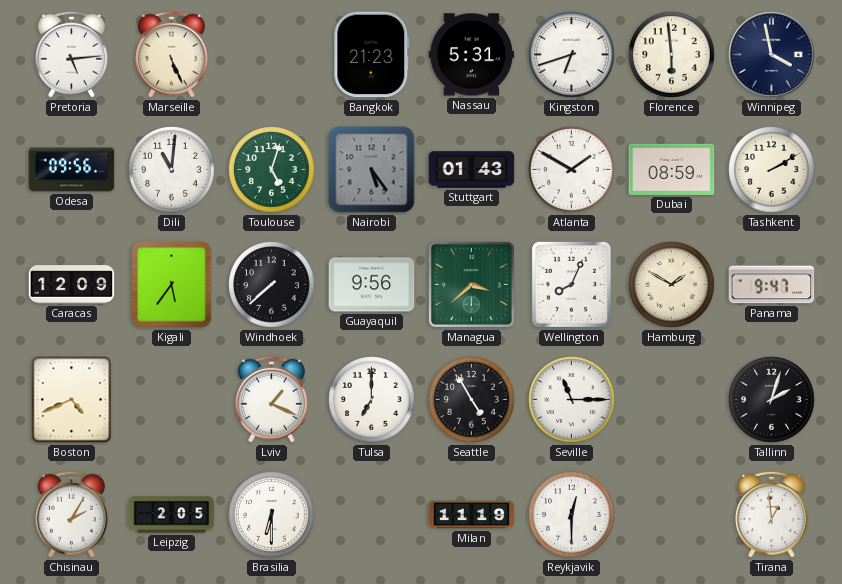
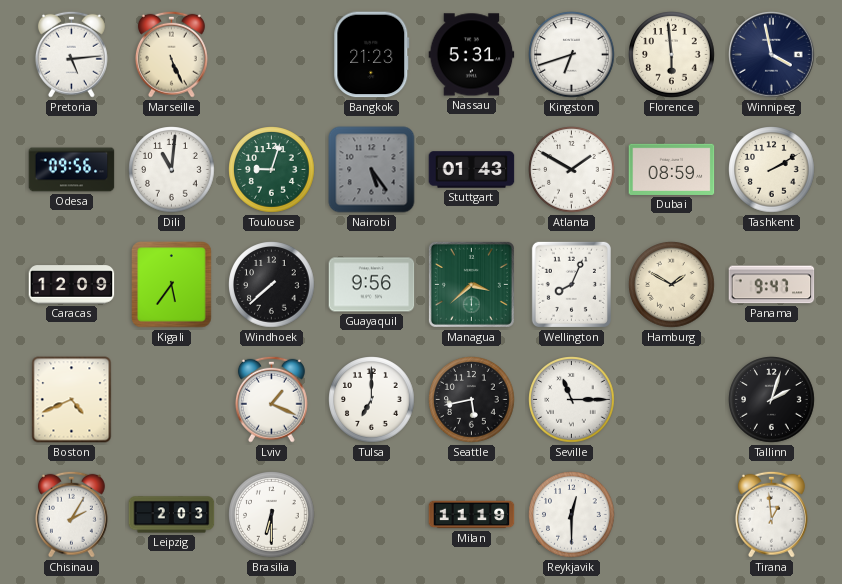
Toulouse: 5:03 -> 9:03
Seattle: 4:55 -> 5:43
Leipzig: 2:05 -> 2:03
